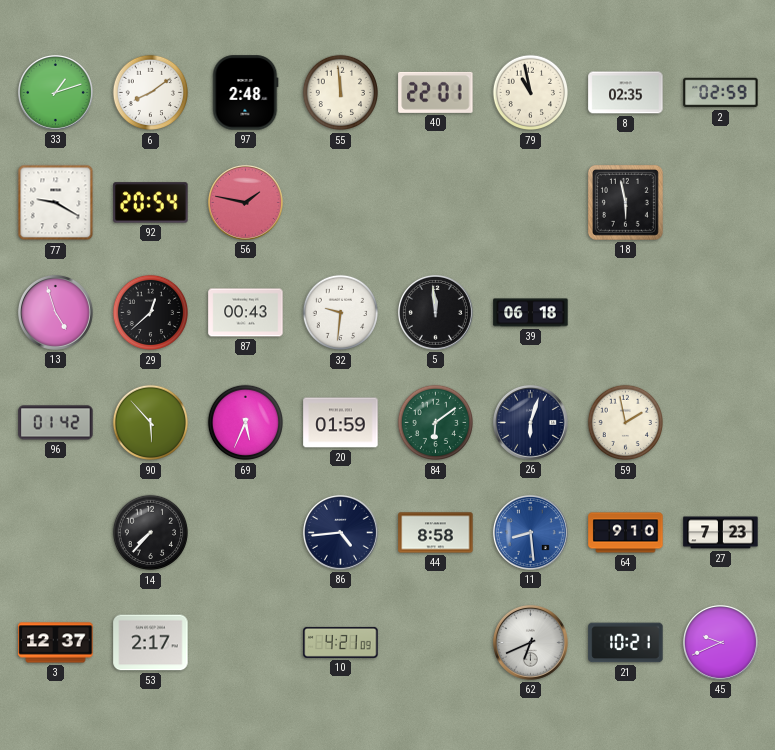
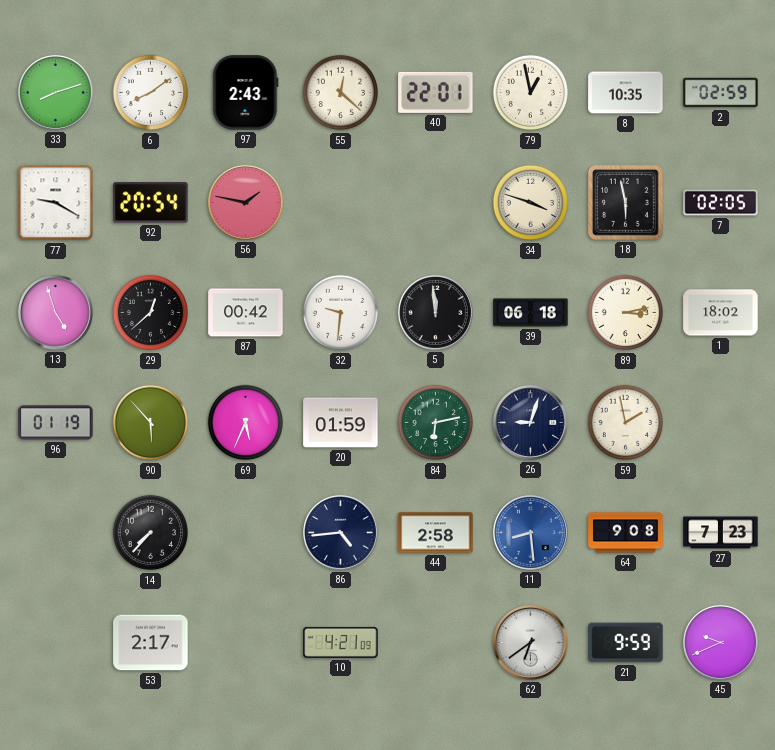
33: 1:12 -> 8:12
97: 2:48 -> 2:43
55: 11:59 -> 12:22
79: 10:58 -> 12:58
8: 02:35 -> 10:35
34: none -> 3:48
7: none -> 02:05
87: 00:43 -> 00:42
89: none -> 3:13
1: none -> 18:02
96: 01:42 -> 01:19
84: 6:09 -> 6:13
26: 6:03 -> 9:03
44: 8:58 -> 2:58
64: 9:10 -> 9:08
3: 12:37 -> none
62: 6:41 -> 6:39
21: 10:21 -> 9:59
